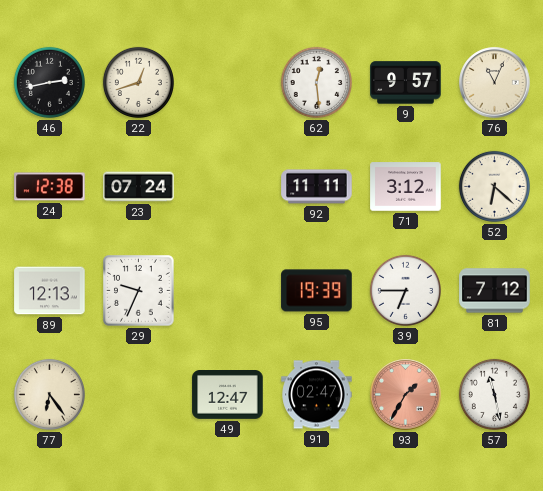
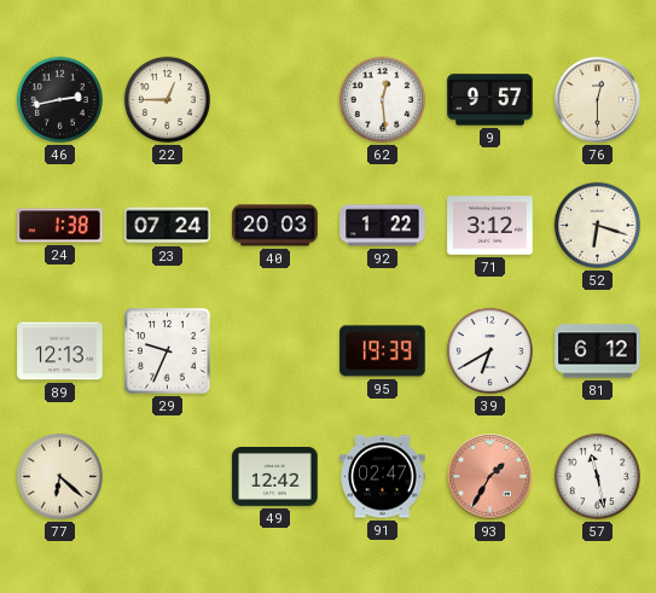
22: 12:42 -> 12:45
76: 11:04 -> 12:30
24: 12:38 -> 1:38
40: none -> 20:03
92: 11:11 -> 1:22
52: 6:22 -> 6:18
39: 6:45 -> 6:40
81: 7:12 -> 6:12
77: 6:24 -> 6:22
49: 12:47 -> 12:42
